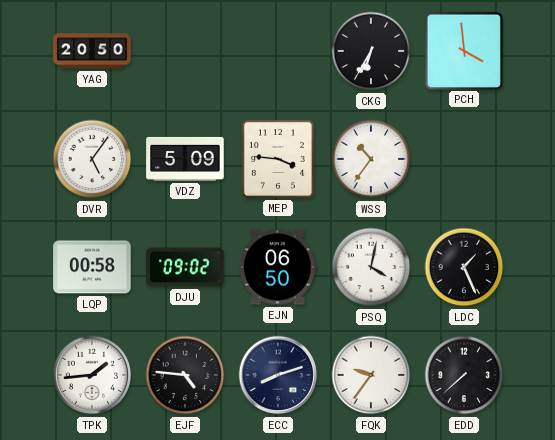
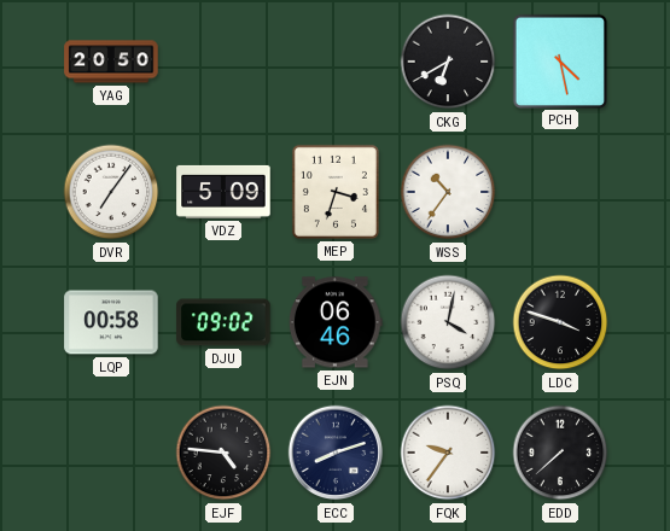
CKG: 6:35 -> 6:40
PCH: 3:59 -> 4:28
DVR: 5:06 -> 7:06
MEP: 3:46 -> 3:33
EJN: 06:50 -> 06:46
LDC: 1:26 -> 3:48
TPK: 1:44 -> none
